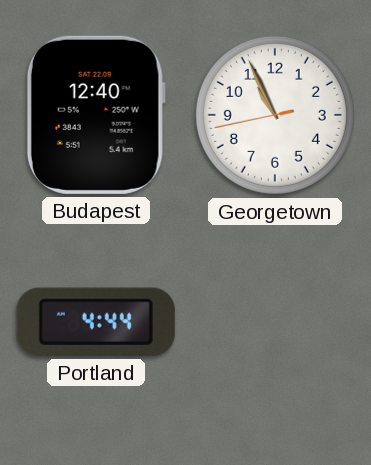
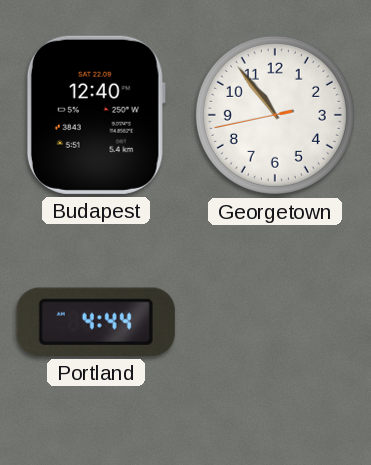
Georgetown: 10:55 -> 10:53
